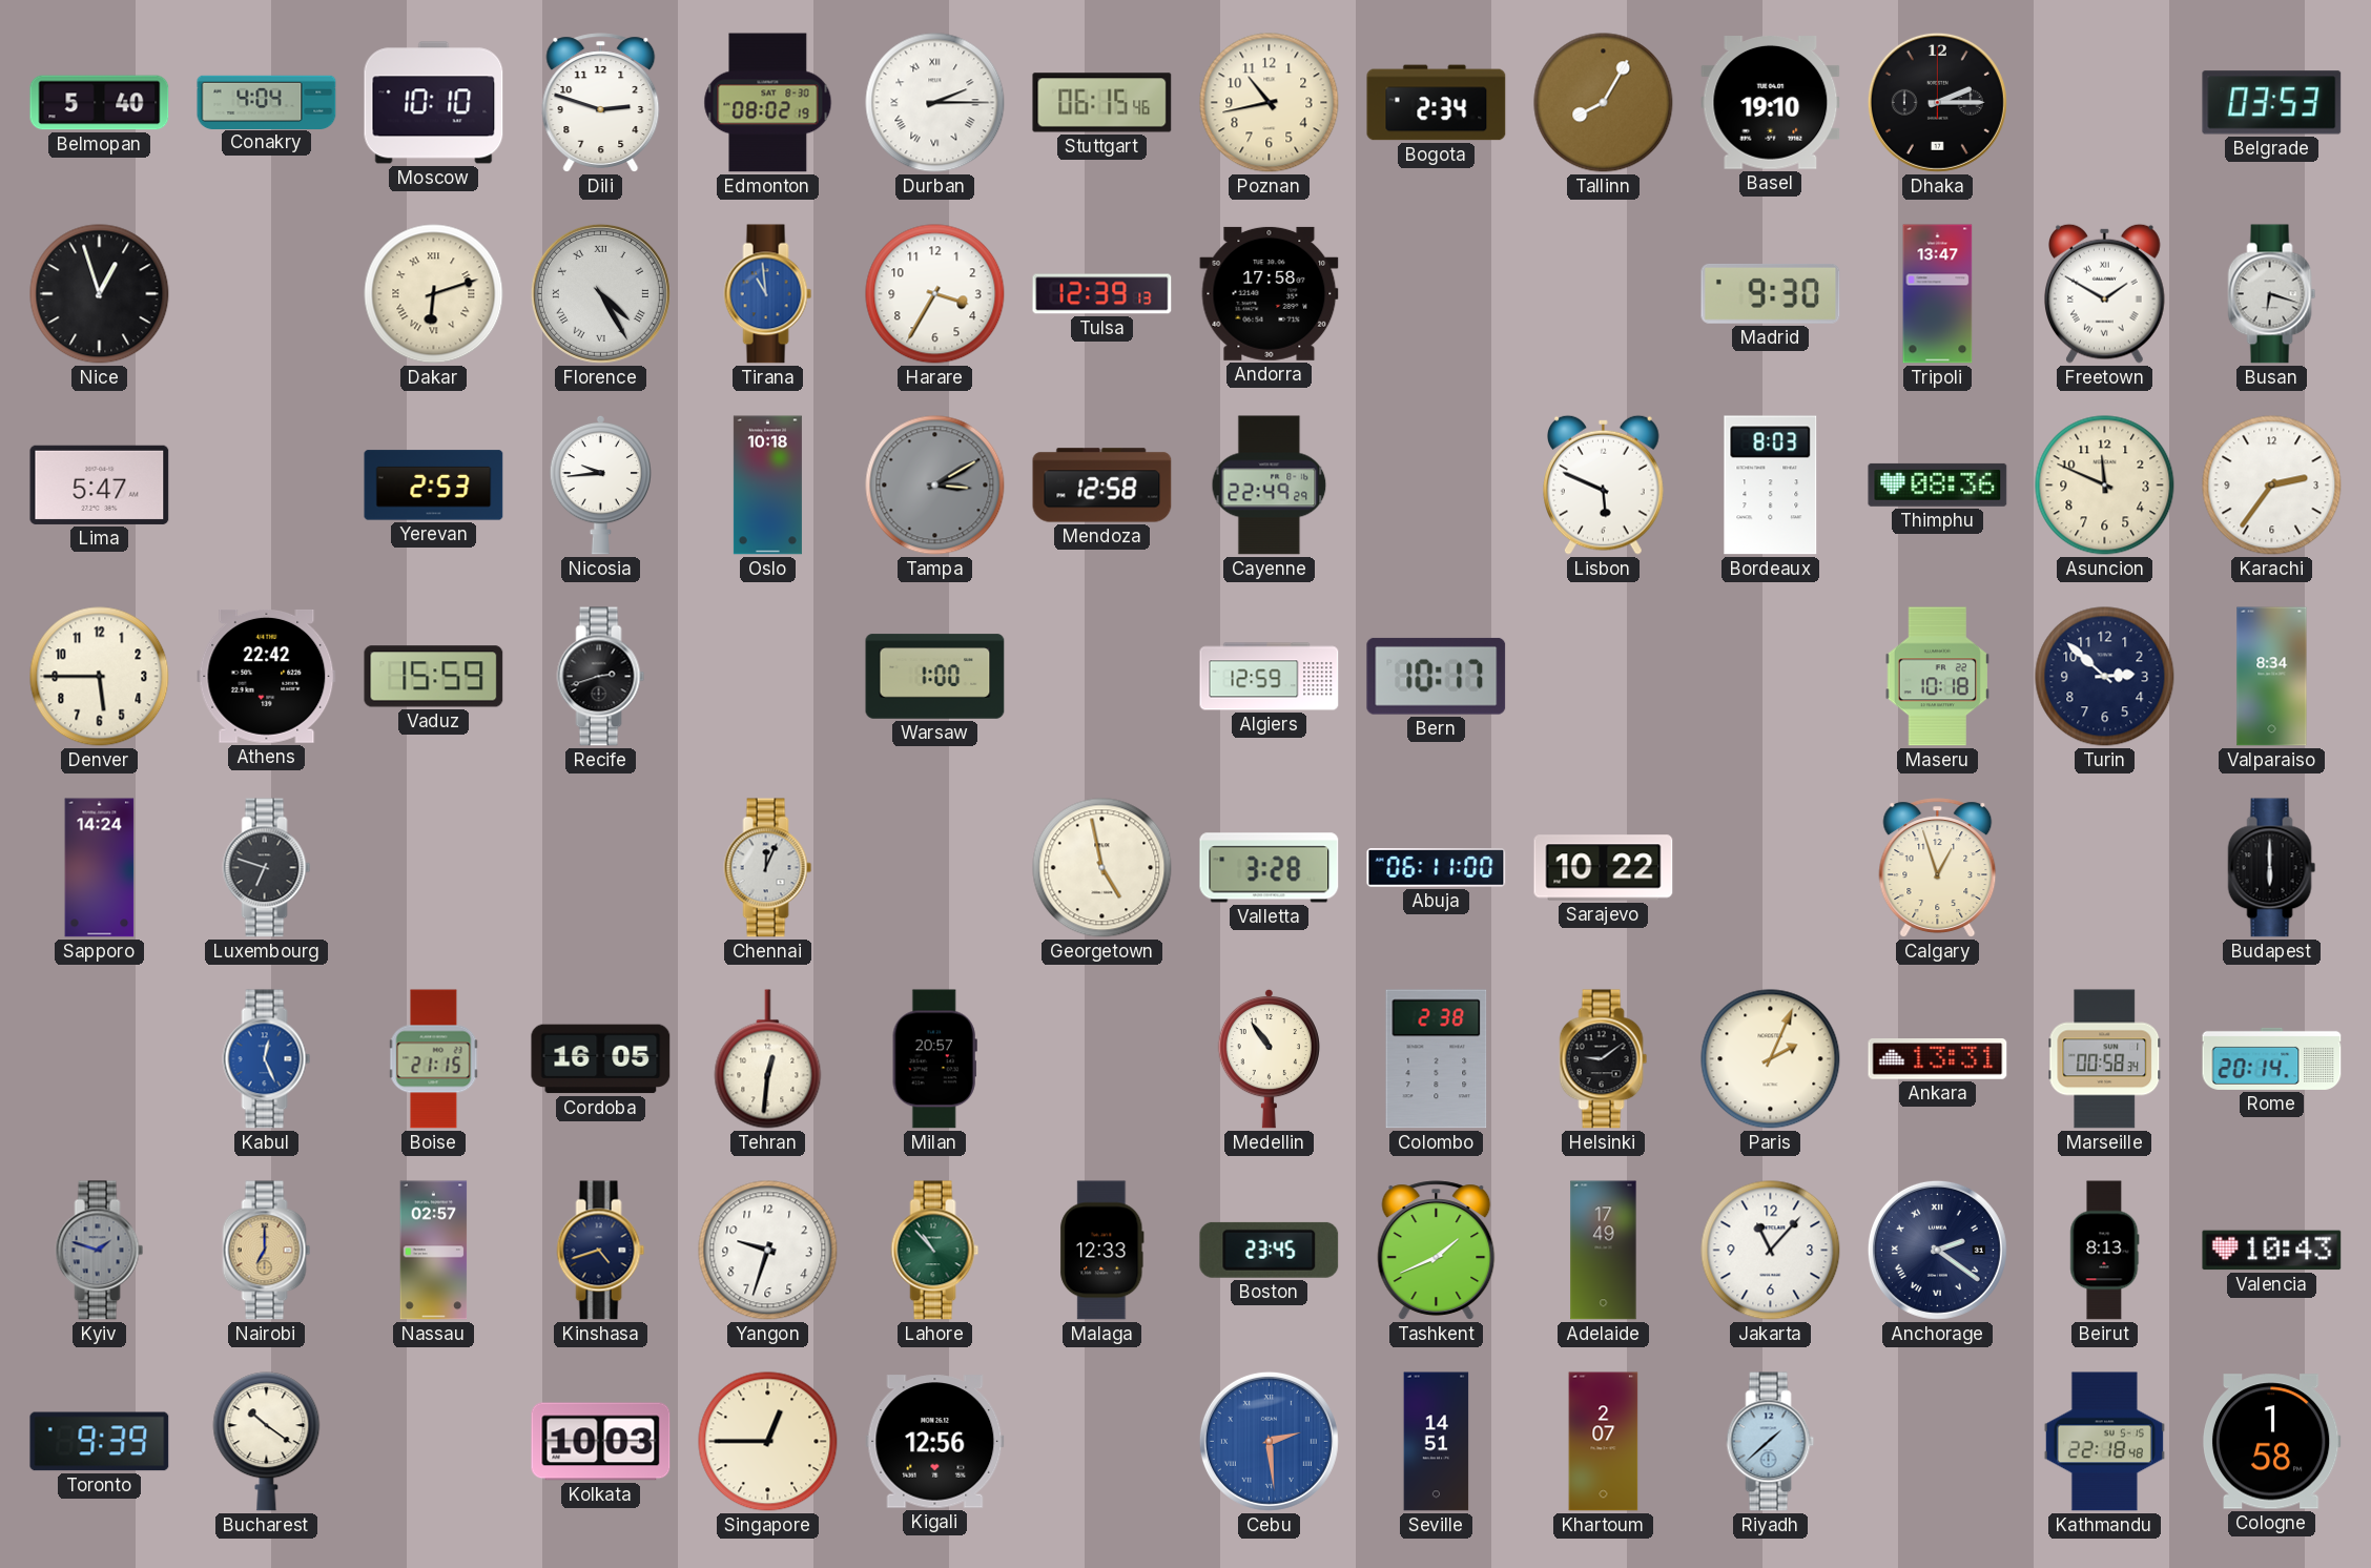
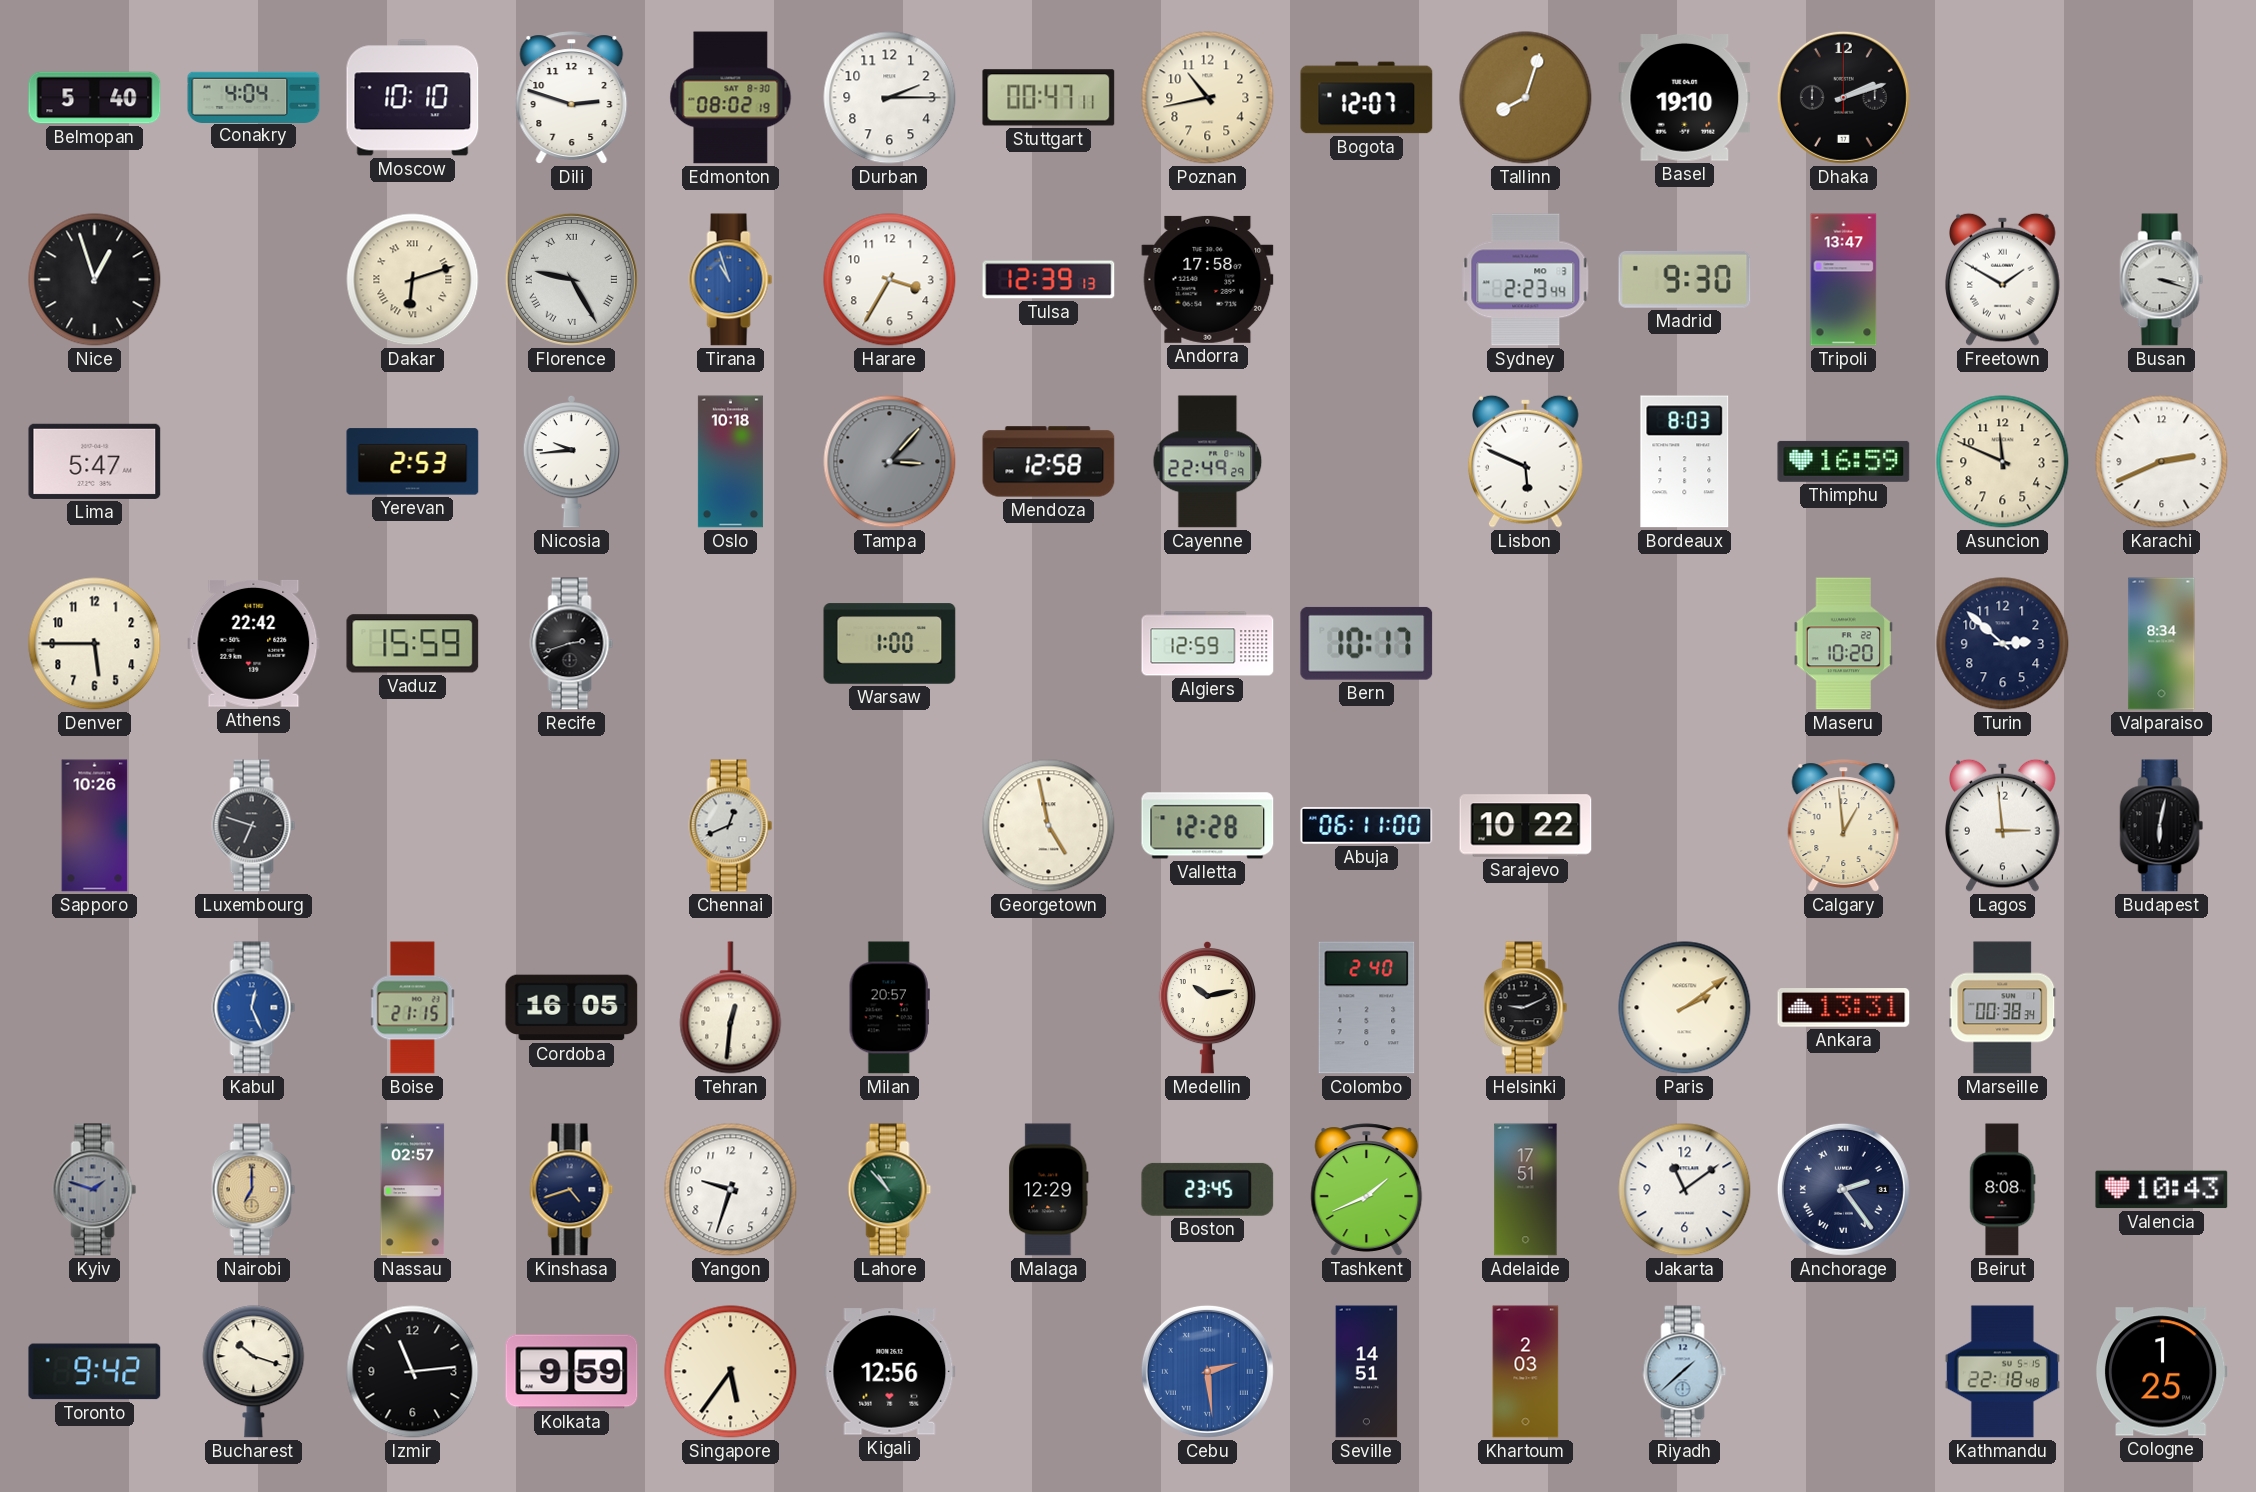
Durban numerals: Roman -> Arabic
Stuttgart: 06:15 -> 00:47
Bogota: 2:34 -> 12:07
Tallinn: 8:05 -> 8:03
Dhaka: 2:15 -> 2:12
Belgrade: 03:53 -> none
Florence: 4:25 -> 9:25
Tirana: 10:59 -> 10:57
Sydney: none -> 2:23
Busan: 6:18 -> 3:18
Tampa: 3:10 -> 3:07
Thimphu: 08:36 -> 16:59
Karachi: 2:36 -> 2:41
Maseru: 10:18 -> 10:20
Sapporo: 14:24 -> 10:26
Chennai: 12:04 -> 12:41
Valletta: 3:28 -> 12:28
Calgary: 12:57 -> 12:59
Lagos: none -> 2:59
Budapest: 6:00 -> 6:02
Medellin: 10:54 -> 10:13
Colombo: 2:38 -> 2:40
Helsinki: 9:09 -> 9:11
Paris: 2:04 -> 2:09
Marseille: 00:58 -> 00:38
Rome: 20:14 -> none
Malaga: 12:33 -> 12:29
Adelaide: 17:49 -> 17:51
Jakarta: 11:07 -> 11:09
Anchorage: 2:21 -> 2:24
Beirut: 8:13 -> 8:08
Toronto: 9:39 -> 9:42
Bucharest: 10:21 -> 10:18
Izmir: none -> 11:14
Kolkata: 10:03 -> 9:59
Singapore: 12:45 -> 5:36
Khartoum: 2:07 -> 2:03
Cologne: 1:58 -> 1:25
